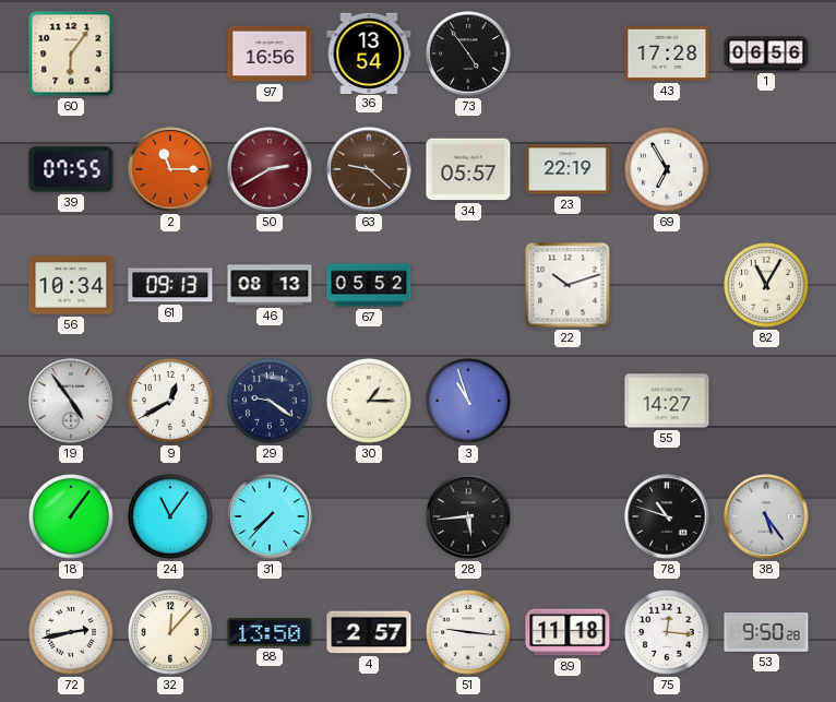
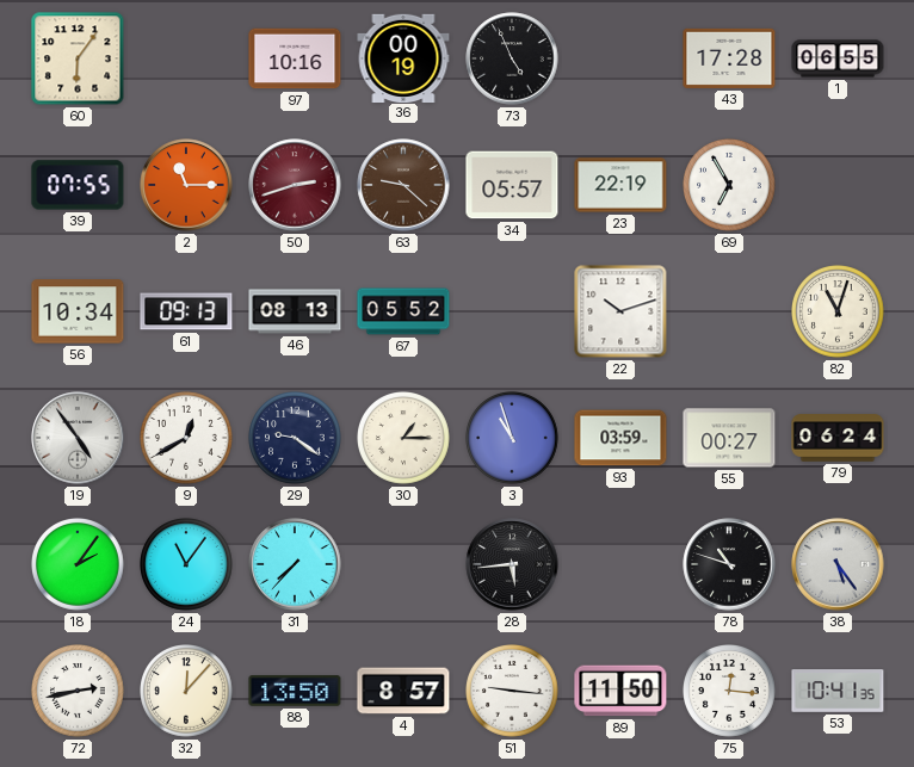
97: 16:56 -> 10:16
36: 13:54 -> 00:19
73: 4:54 -> 4:56
1: 06:56 -> 06:55
50: 2:40 -> 2:42
82: 11:05 -> 11:03
93: none -> 03:59
55: 14:27 -> 00:27
79: none -> 06:24
18: 1:06 -> 2:06
4: 2:57 -> 8:57
89: 11:18 -> 11:50
53: 9:50 -> 10:41
